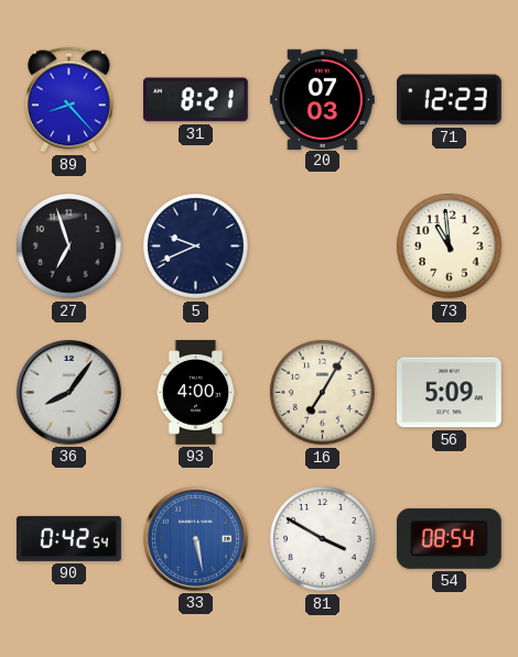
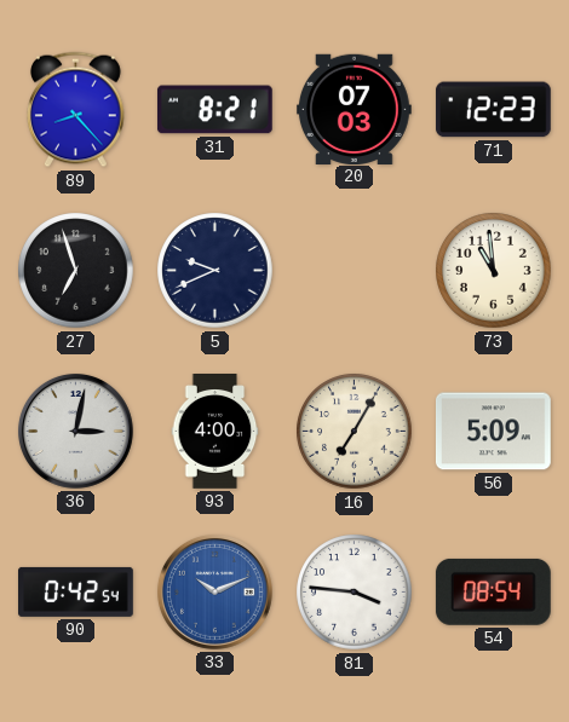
36: 8:06 -> 3:02
33: 5:28 -> 10:11
81: 3:50 -> 3:46
